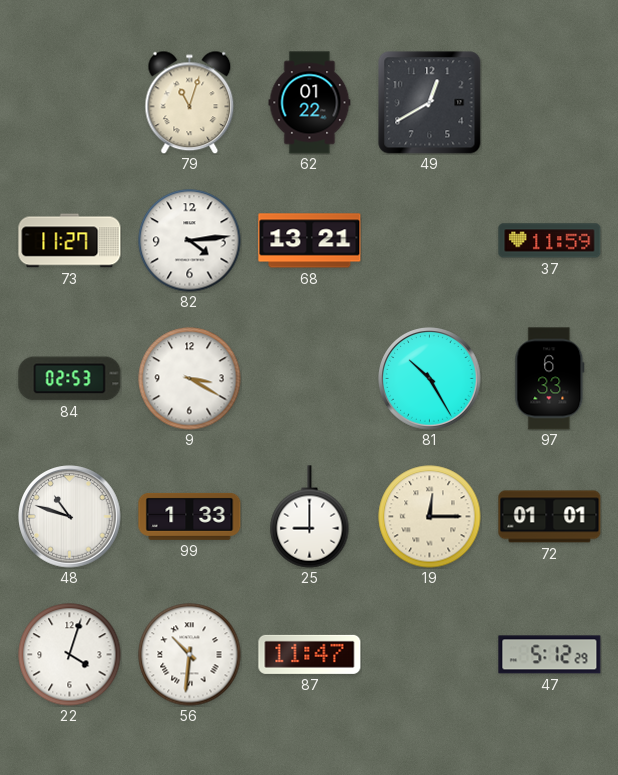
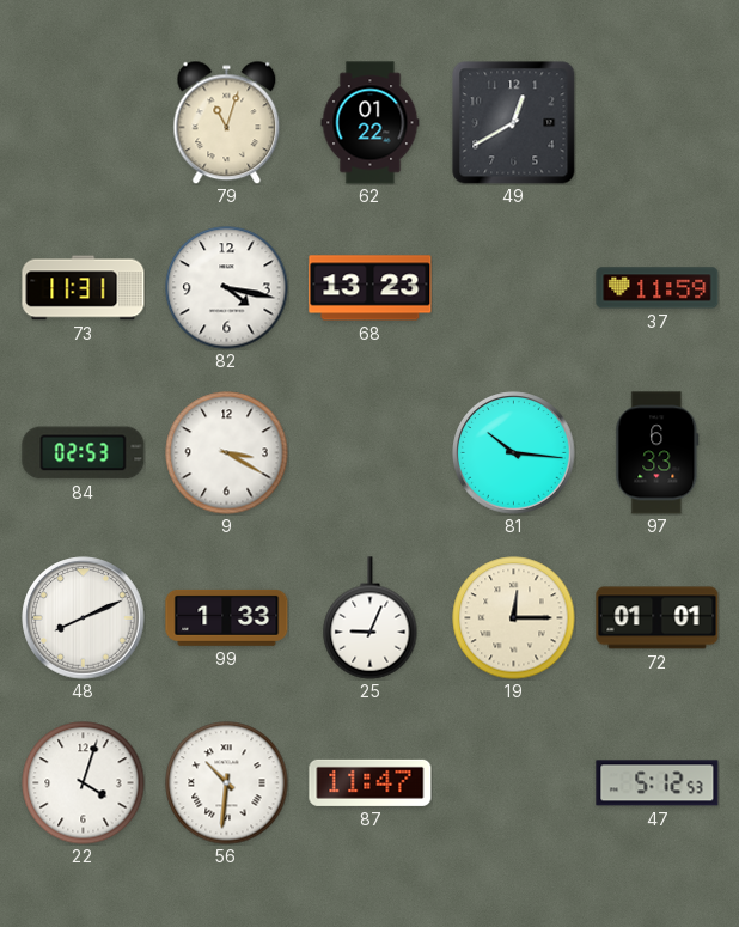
73: 11:27 -> 11:31
82: 4:14 -> 4:17
68: 13:21 -> 13:23
81: 10:25 -> 10:16
48: 10:48 -> 8:11
25: 9:00 -> 9:04
47: 5:12:29 -> 5:12:53
